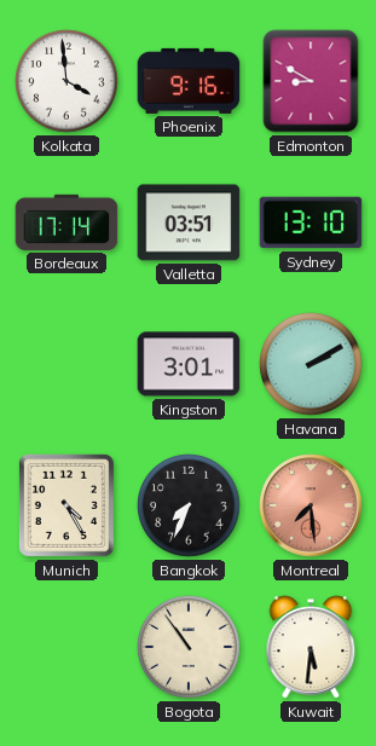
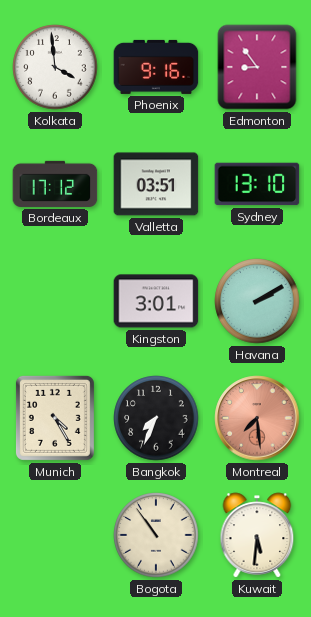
Edmonton: 8:50 -> 8:54
Bordeaux: 17:14 -> 17:12
